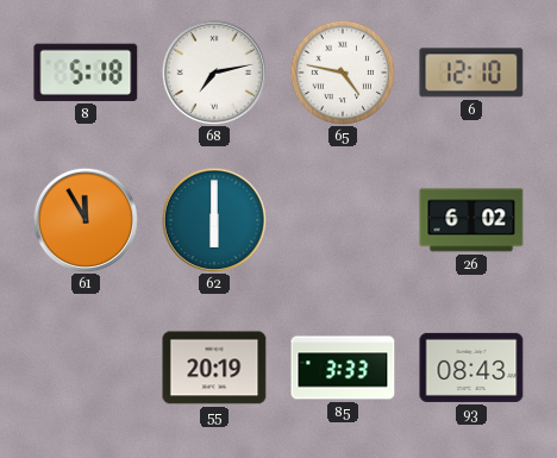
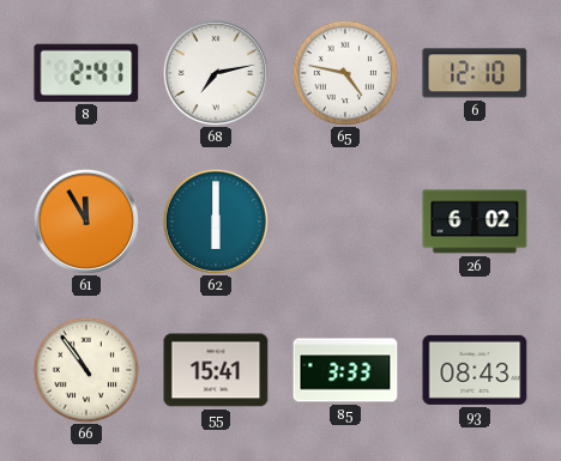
8: 5:18 -> 2:41
66: none -> 10:54
55: 20:19 -> 15:41
